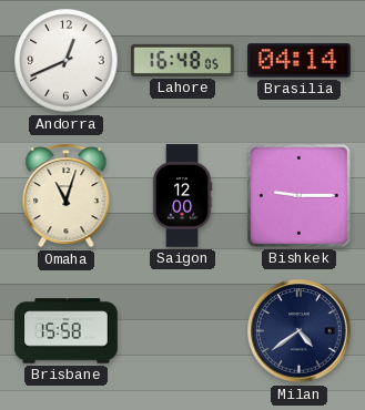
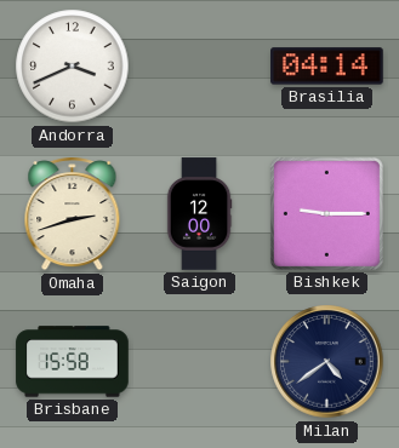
Andorra: 12:41 -> 3:41
Lahore: 16:48 -> none
Omaha: 11:03 -> 2:42
